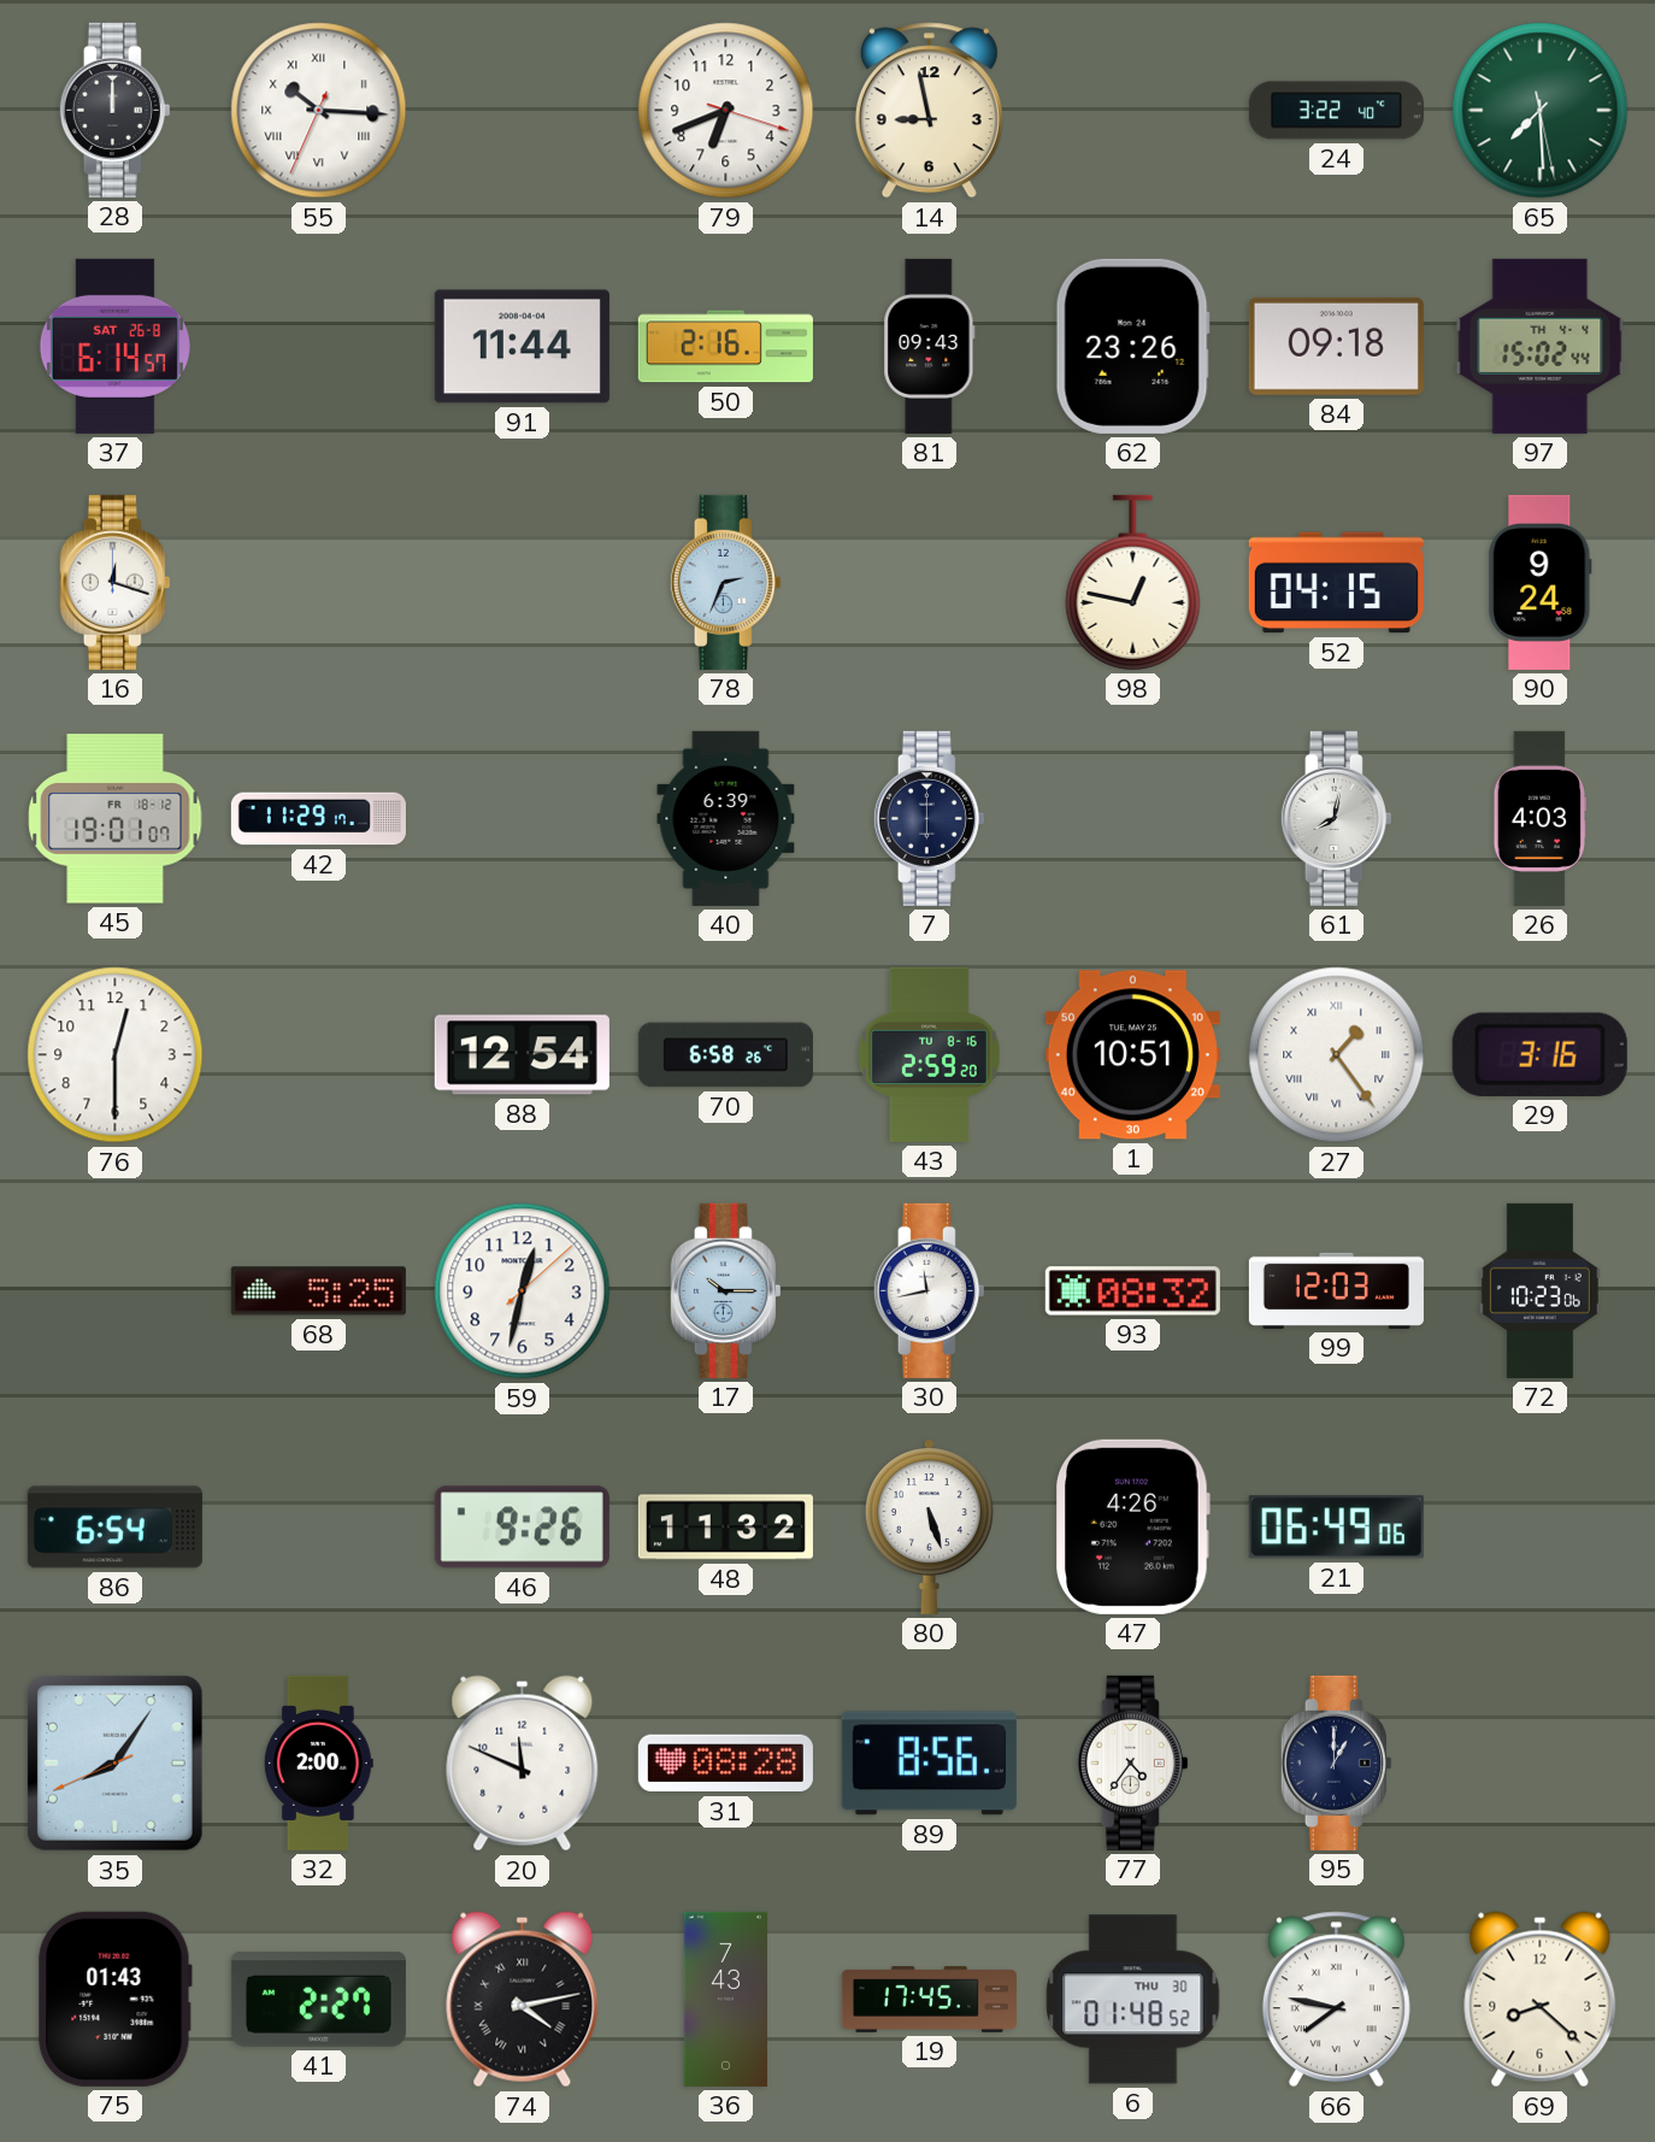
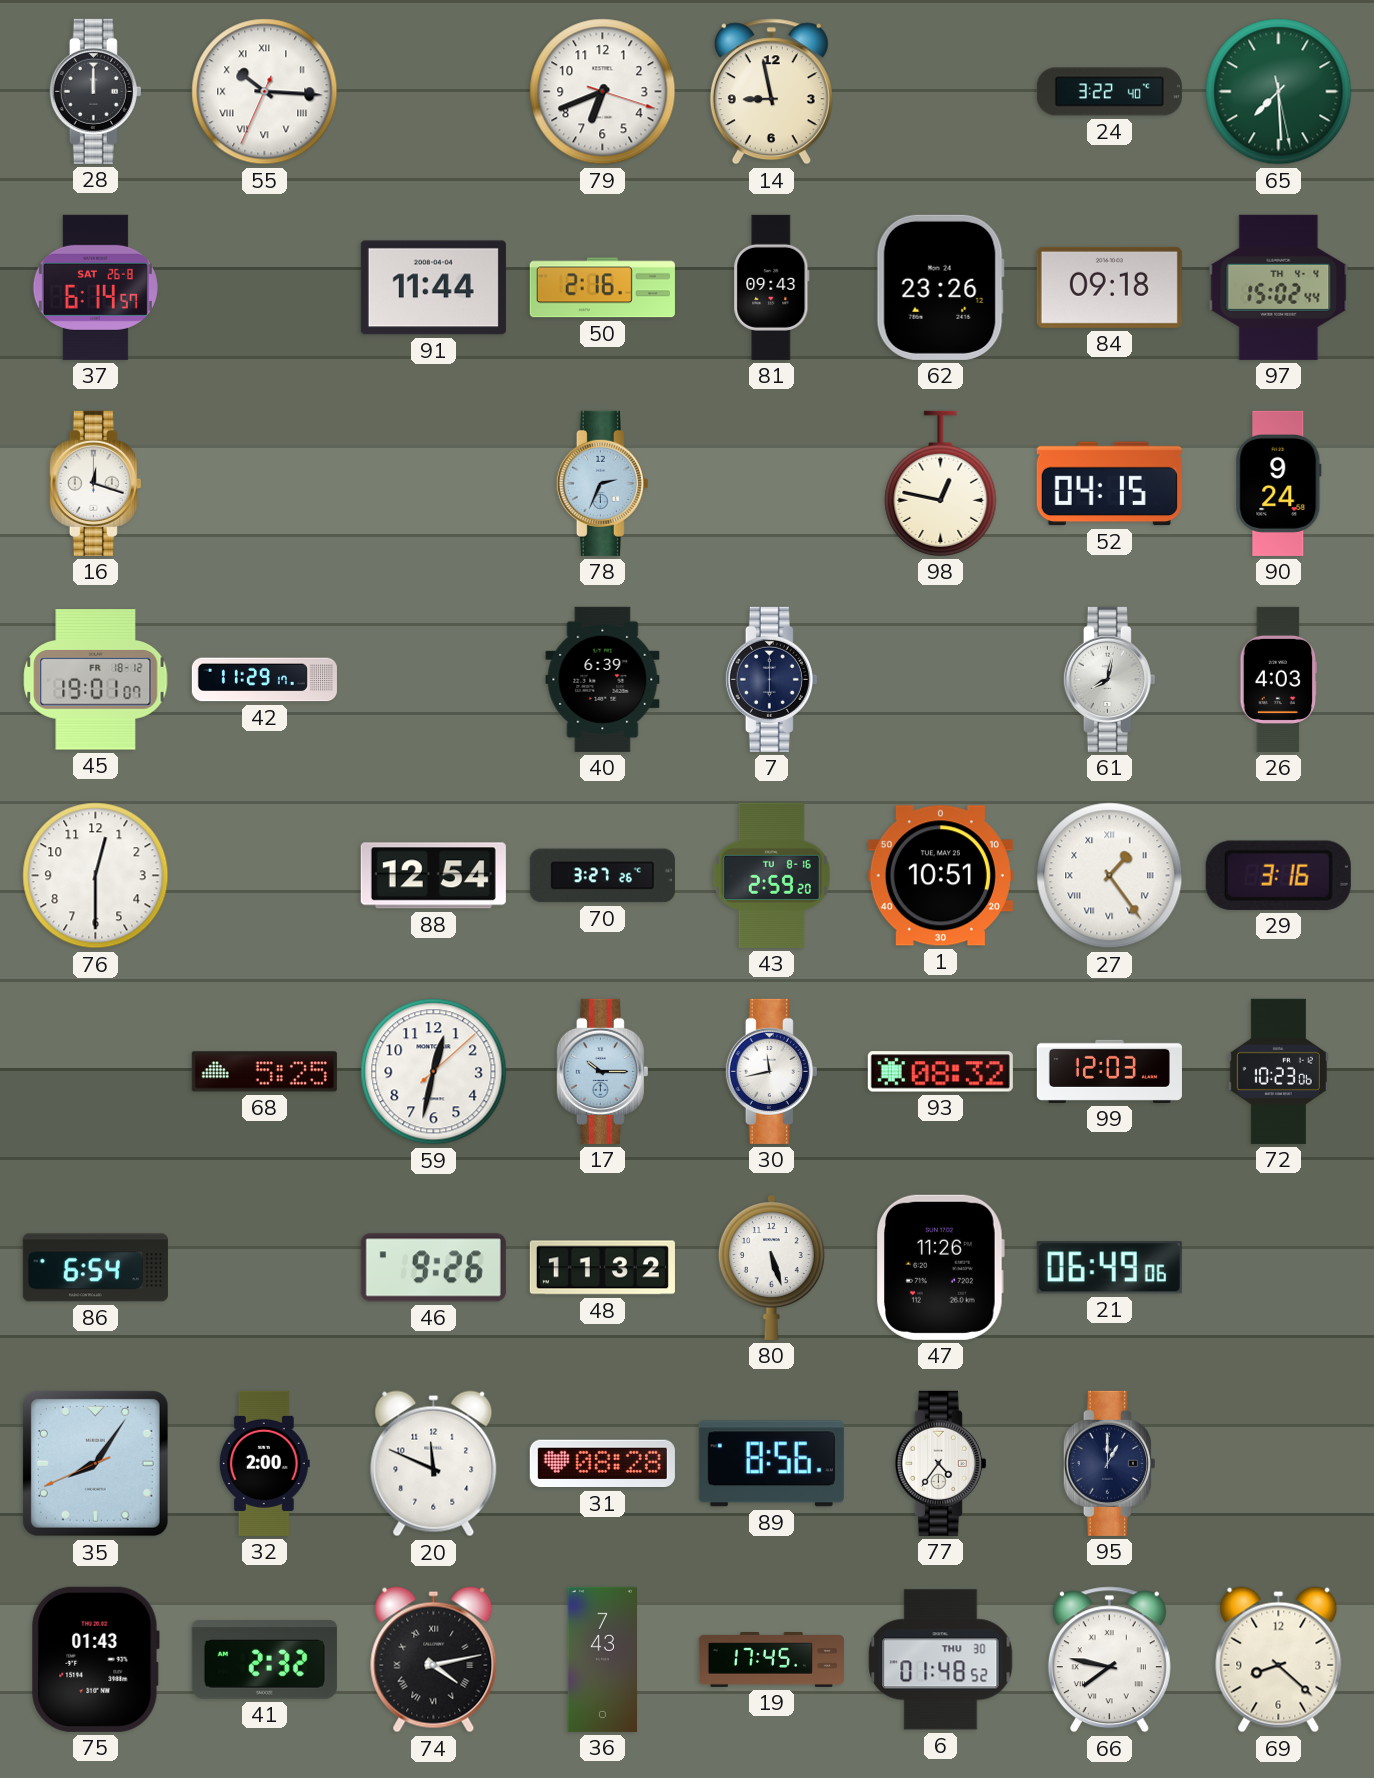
70: 6:58 -> 3:27
47: 4:26 -> 11:26
41: 2:27 -> 2:32
